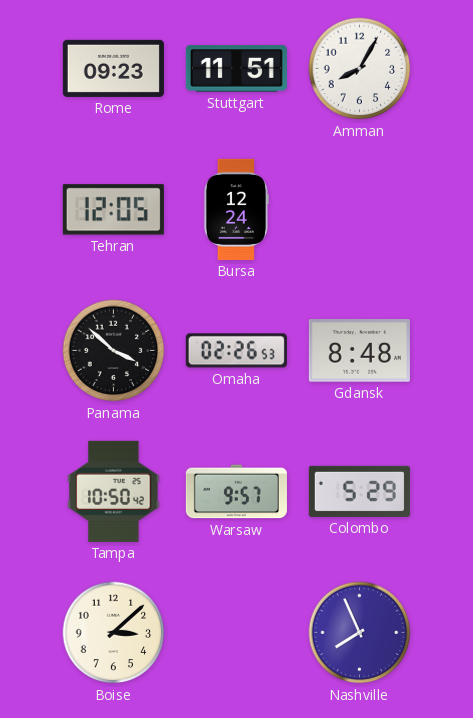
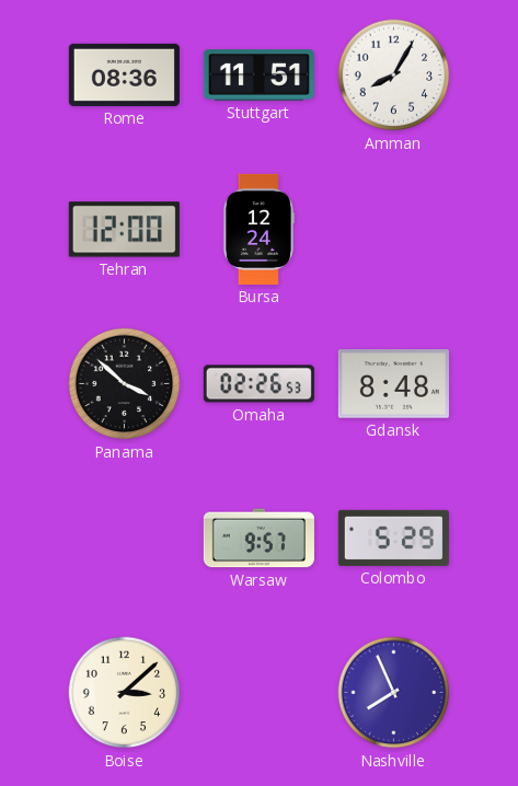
Rome: 09:23 -> 08:36
Tehran: 12:05 -> 12:00
Tampa: 10:50 -> none
